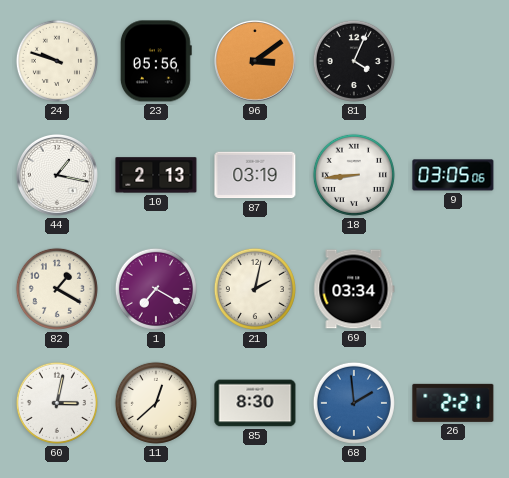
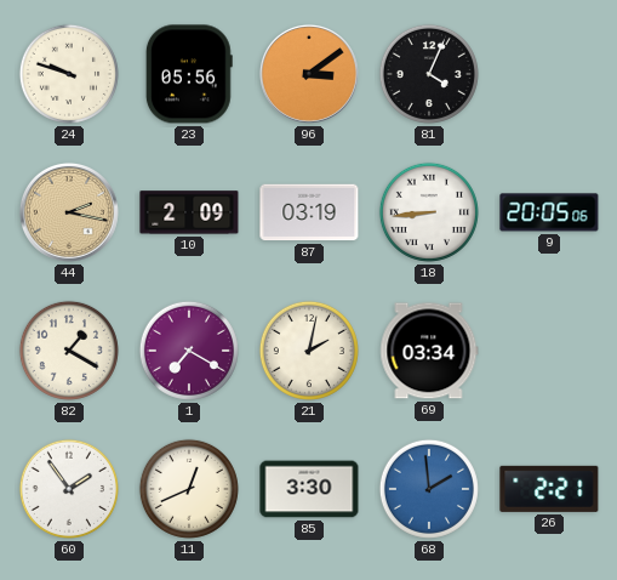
44: 1:17 -> 2:17
44 dial: white -> champagne
10: 2:13 -> 2:09
9: 03:05 -> 20:05
60: 3:02 -> 1:54
11: 12:38 -> 12:41
85: 8:30 -> 3:30
